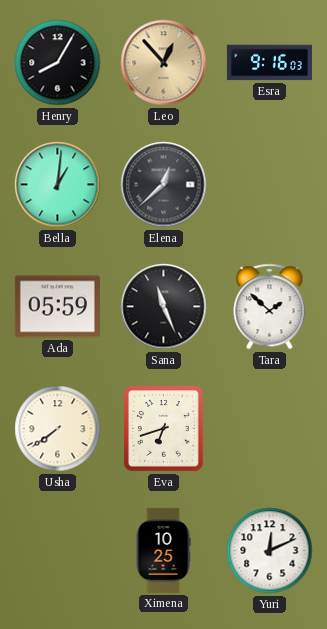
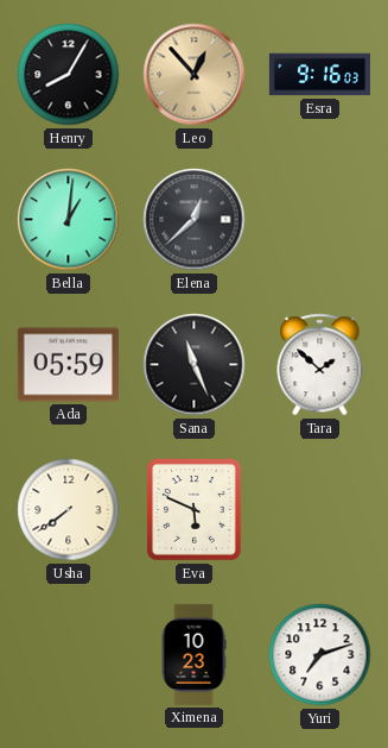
Eva: 6:42 -> 5:49
Ximena: 10:25 -> 10:23
Yuri: 12:11 -> 7:12
